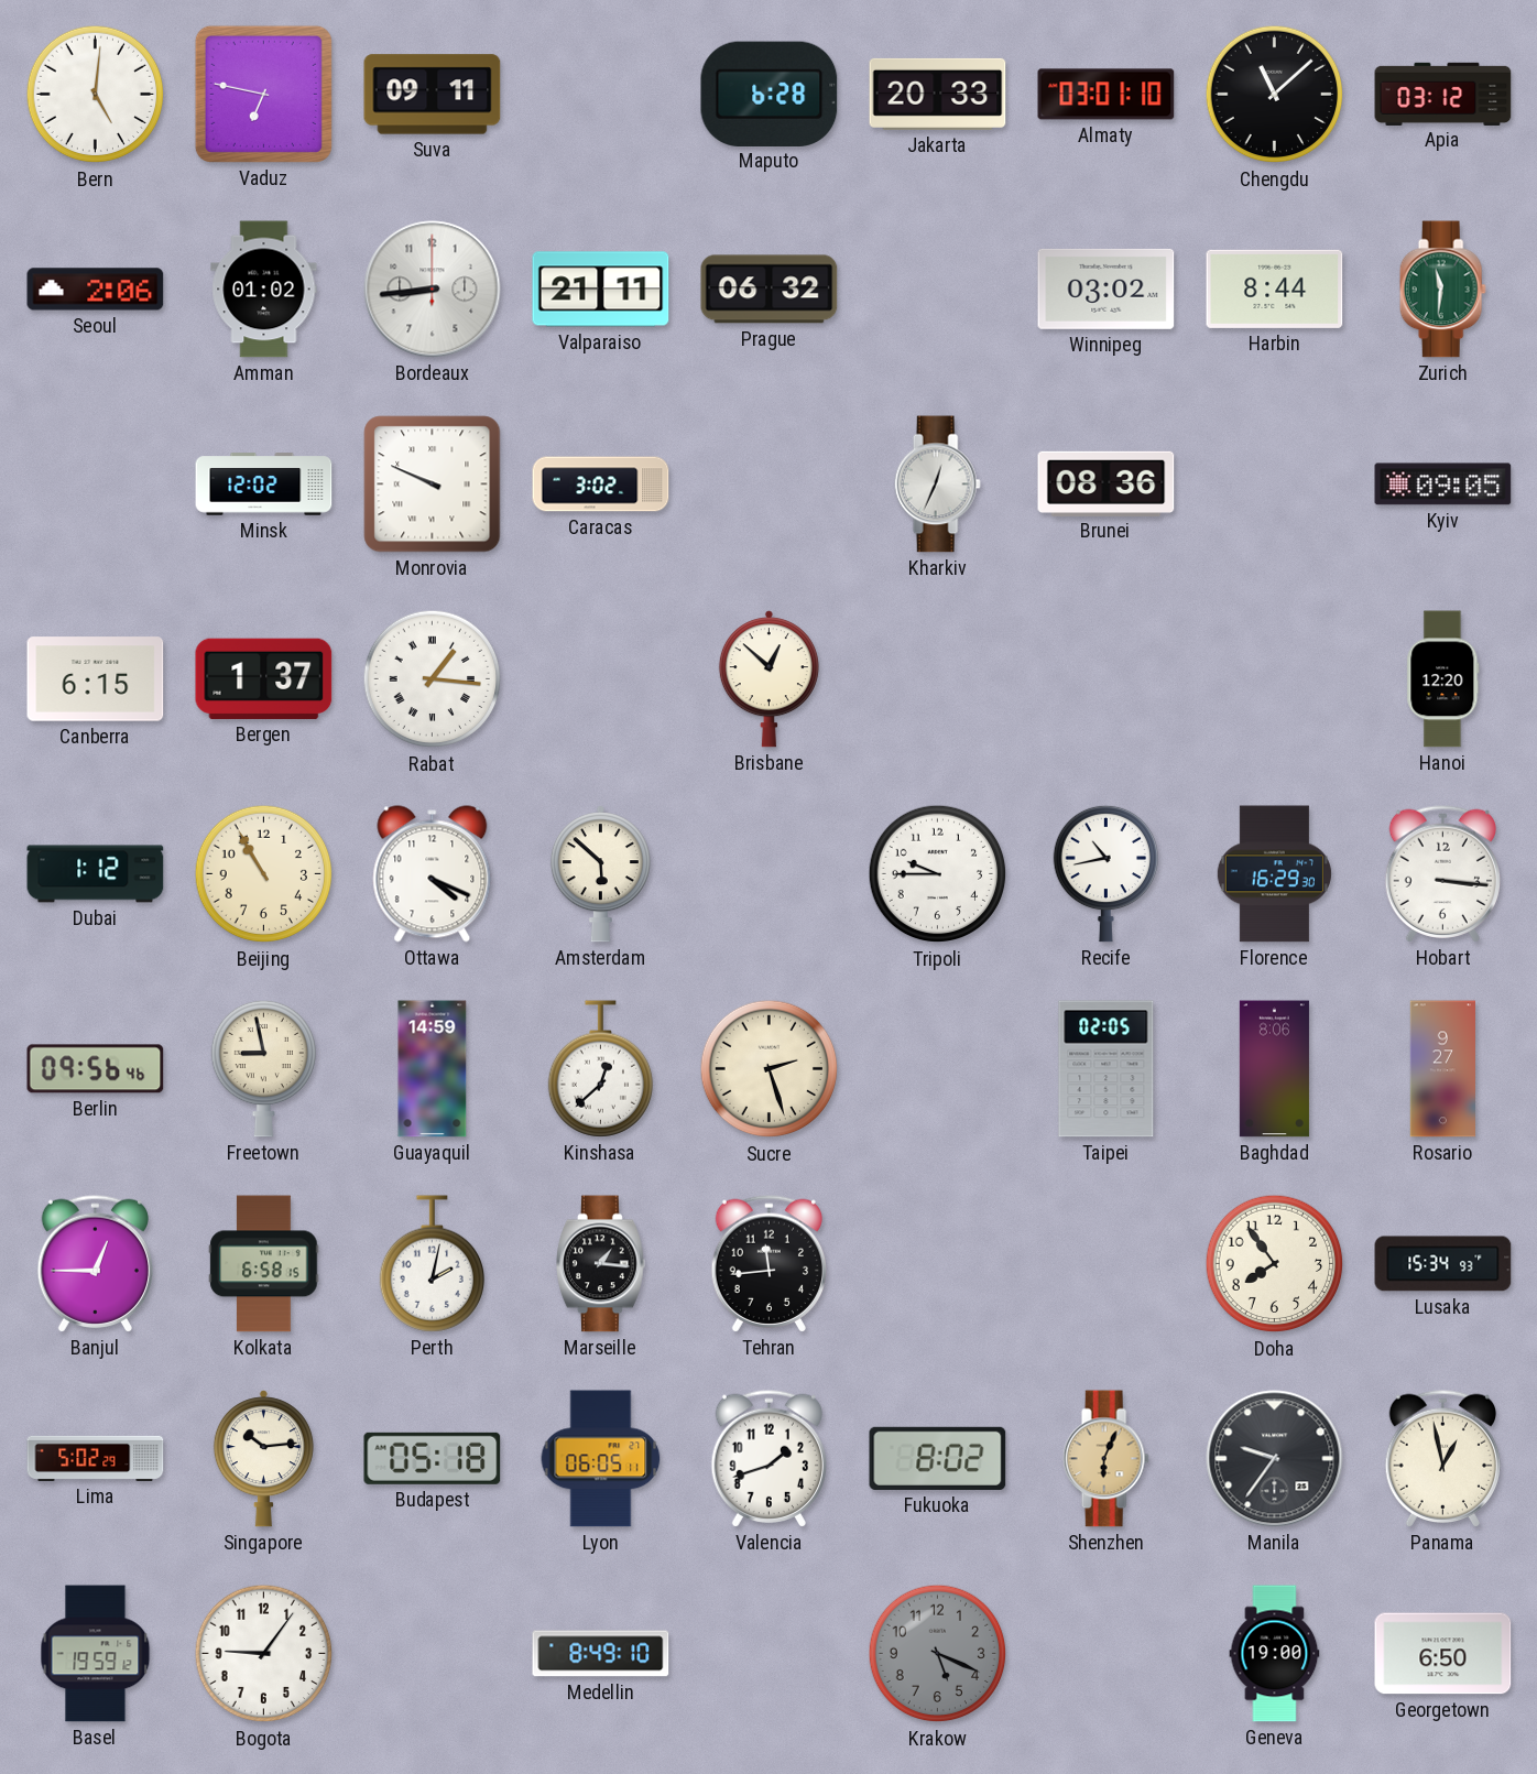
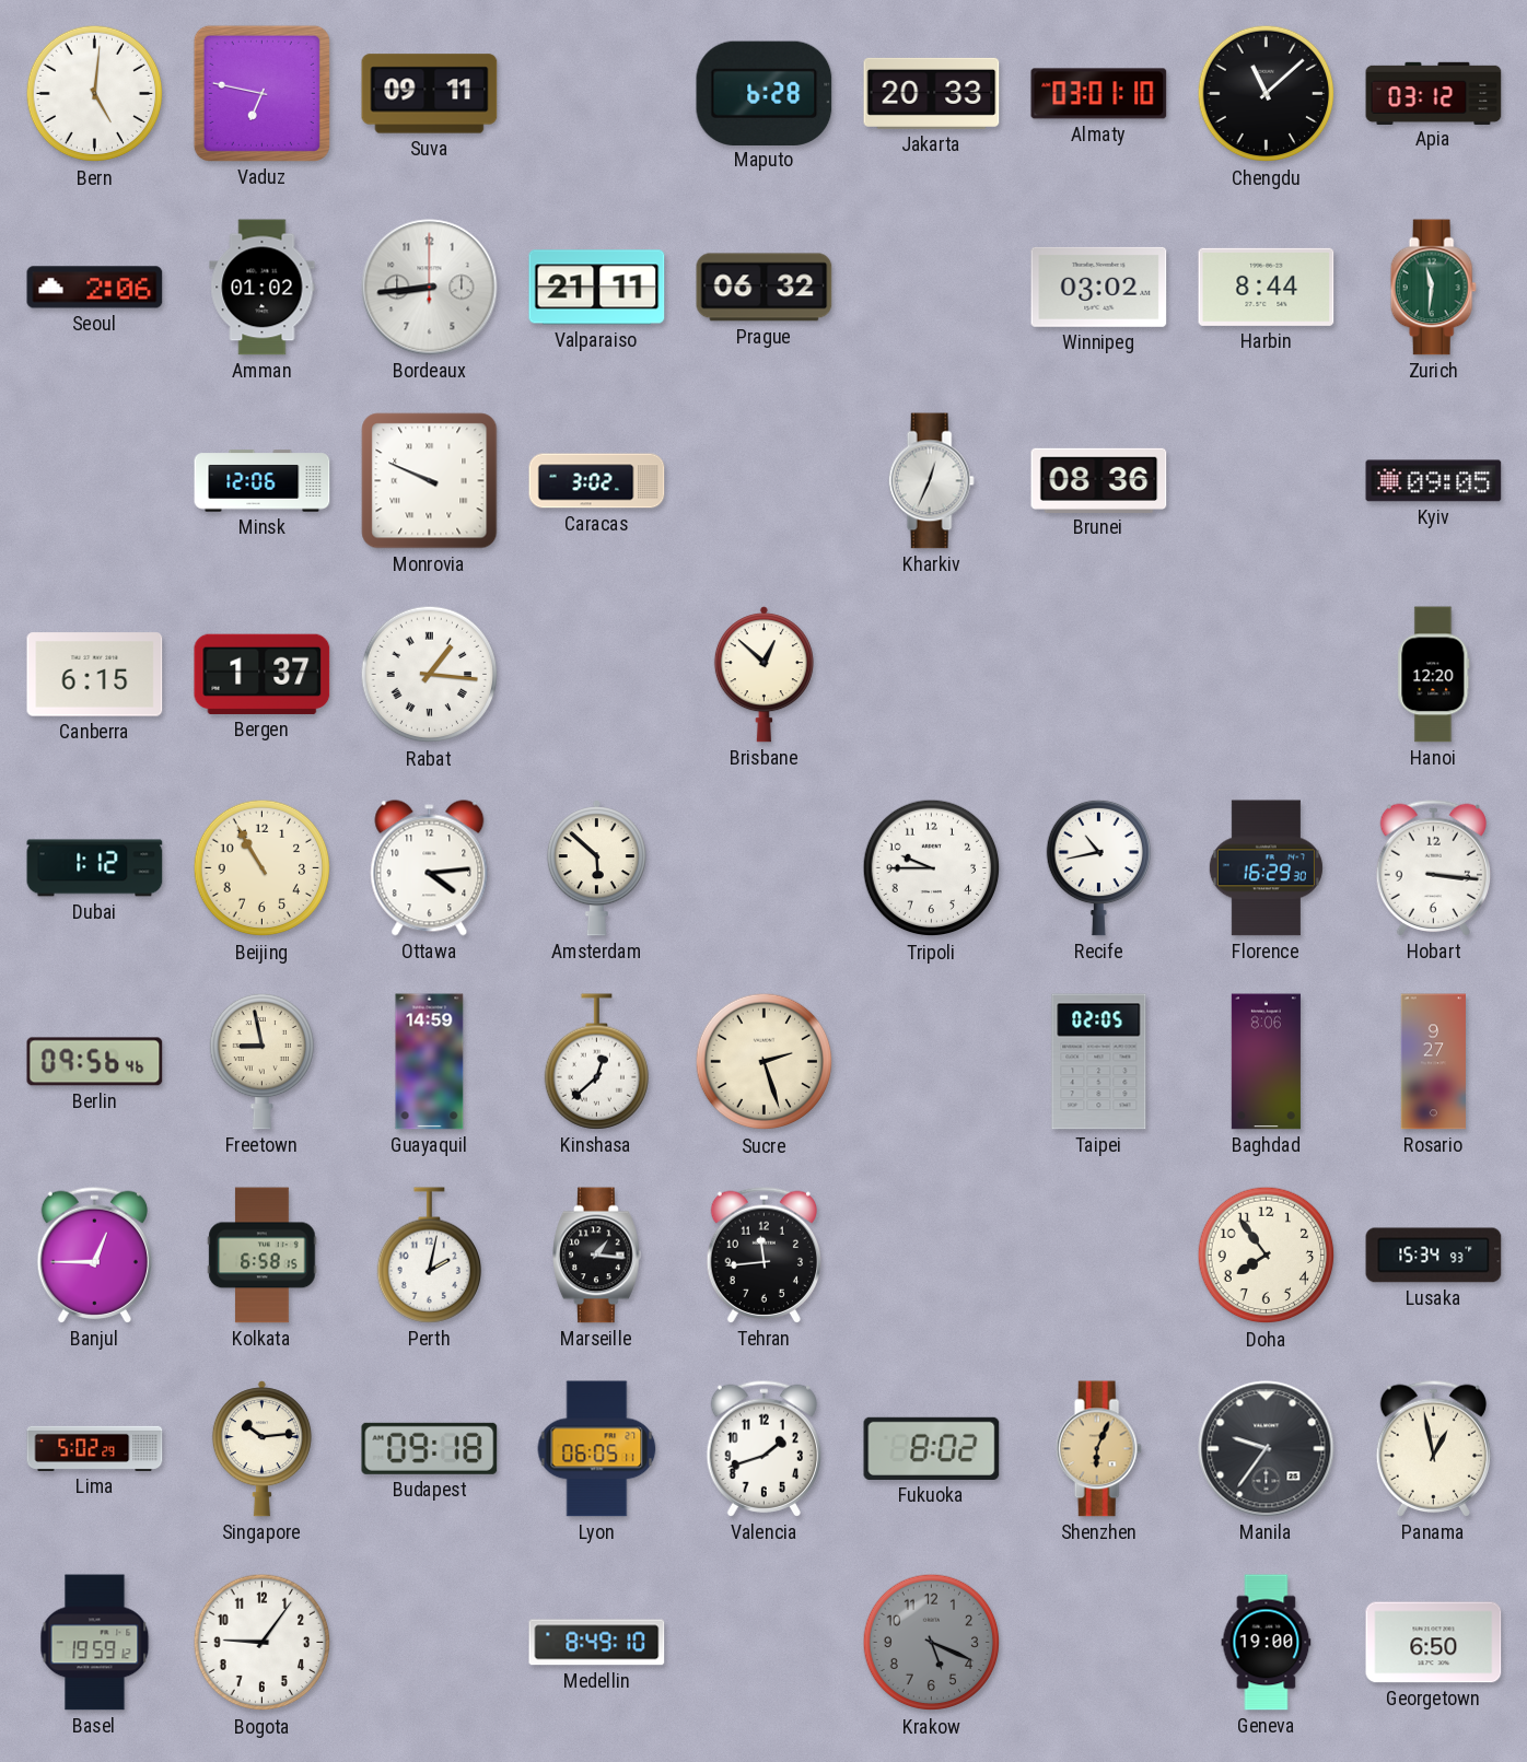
Minsk: 12:02 -> 12:06
Ottawa: 4:19 -> 4:14
Budapest: 05:18 -> 09:18
